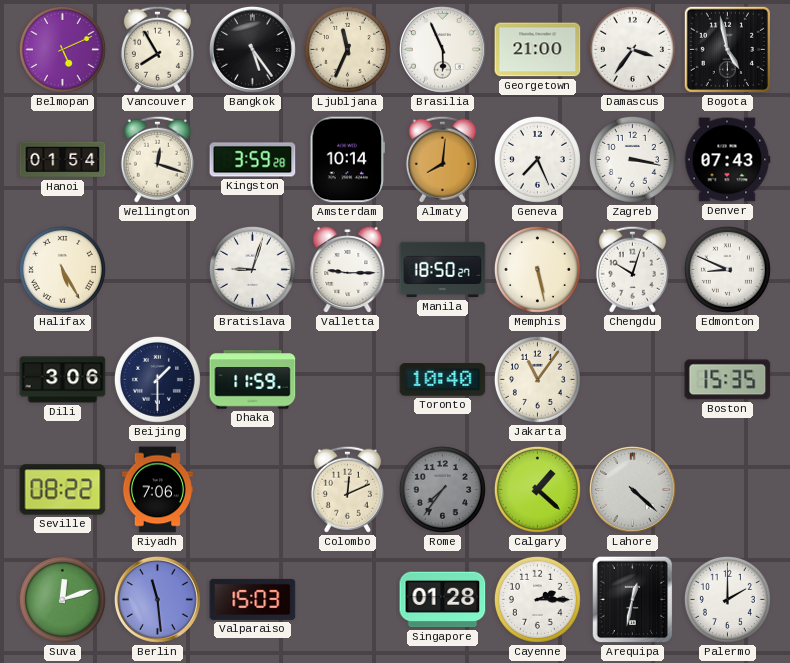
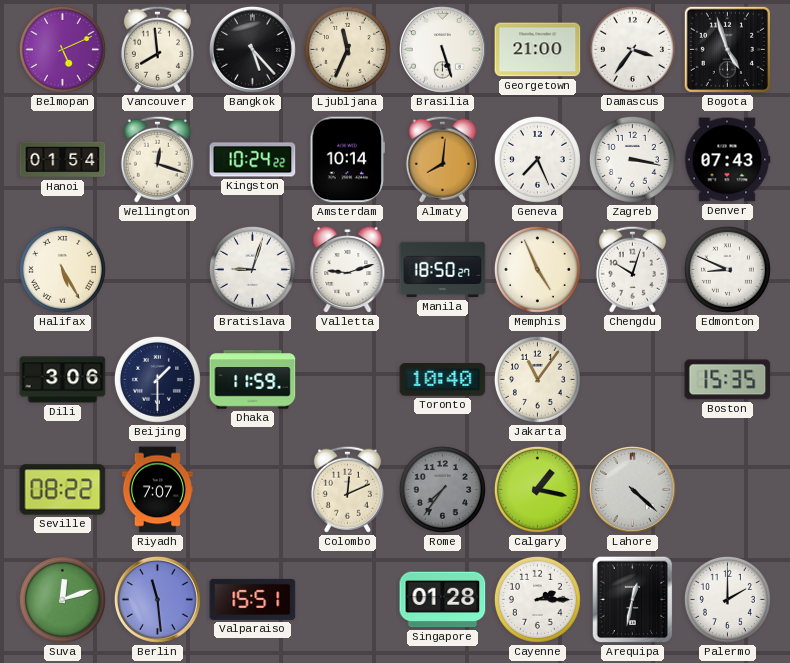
Vancouver: 7:55 -> 7:59
Bangkok: 5:24 -> 5:23
Brasilia: 5:56 -> 5:27
Bogota: 4:58 -> 4:57
Kingston: 3:59 -> 10:24
Valletta: 9:15 -> 9:12
Memphis: 5:28 -> 4:56
Riyadh: 7:06 -> 7:07
Calgary: 1:22 -> 1:17
Valparaiso: 15:03 -> 15:51
